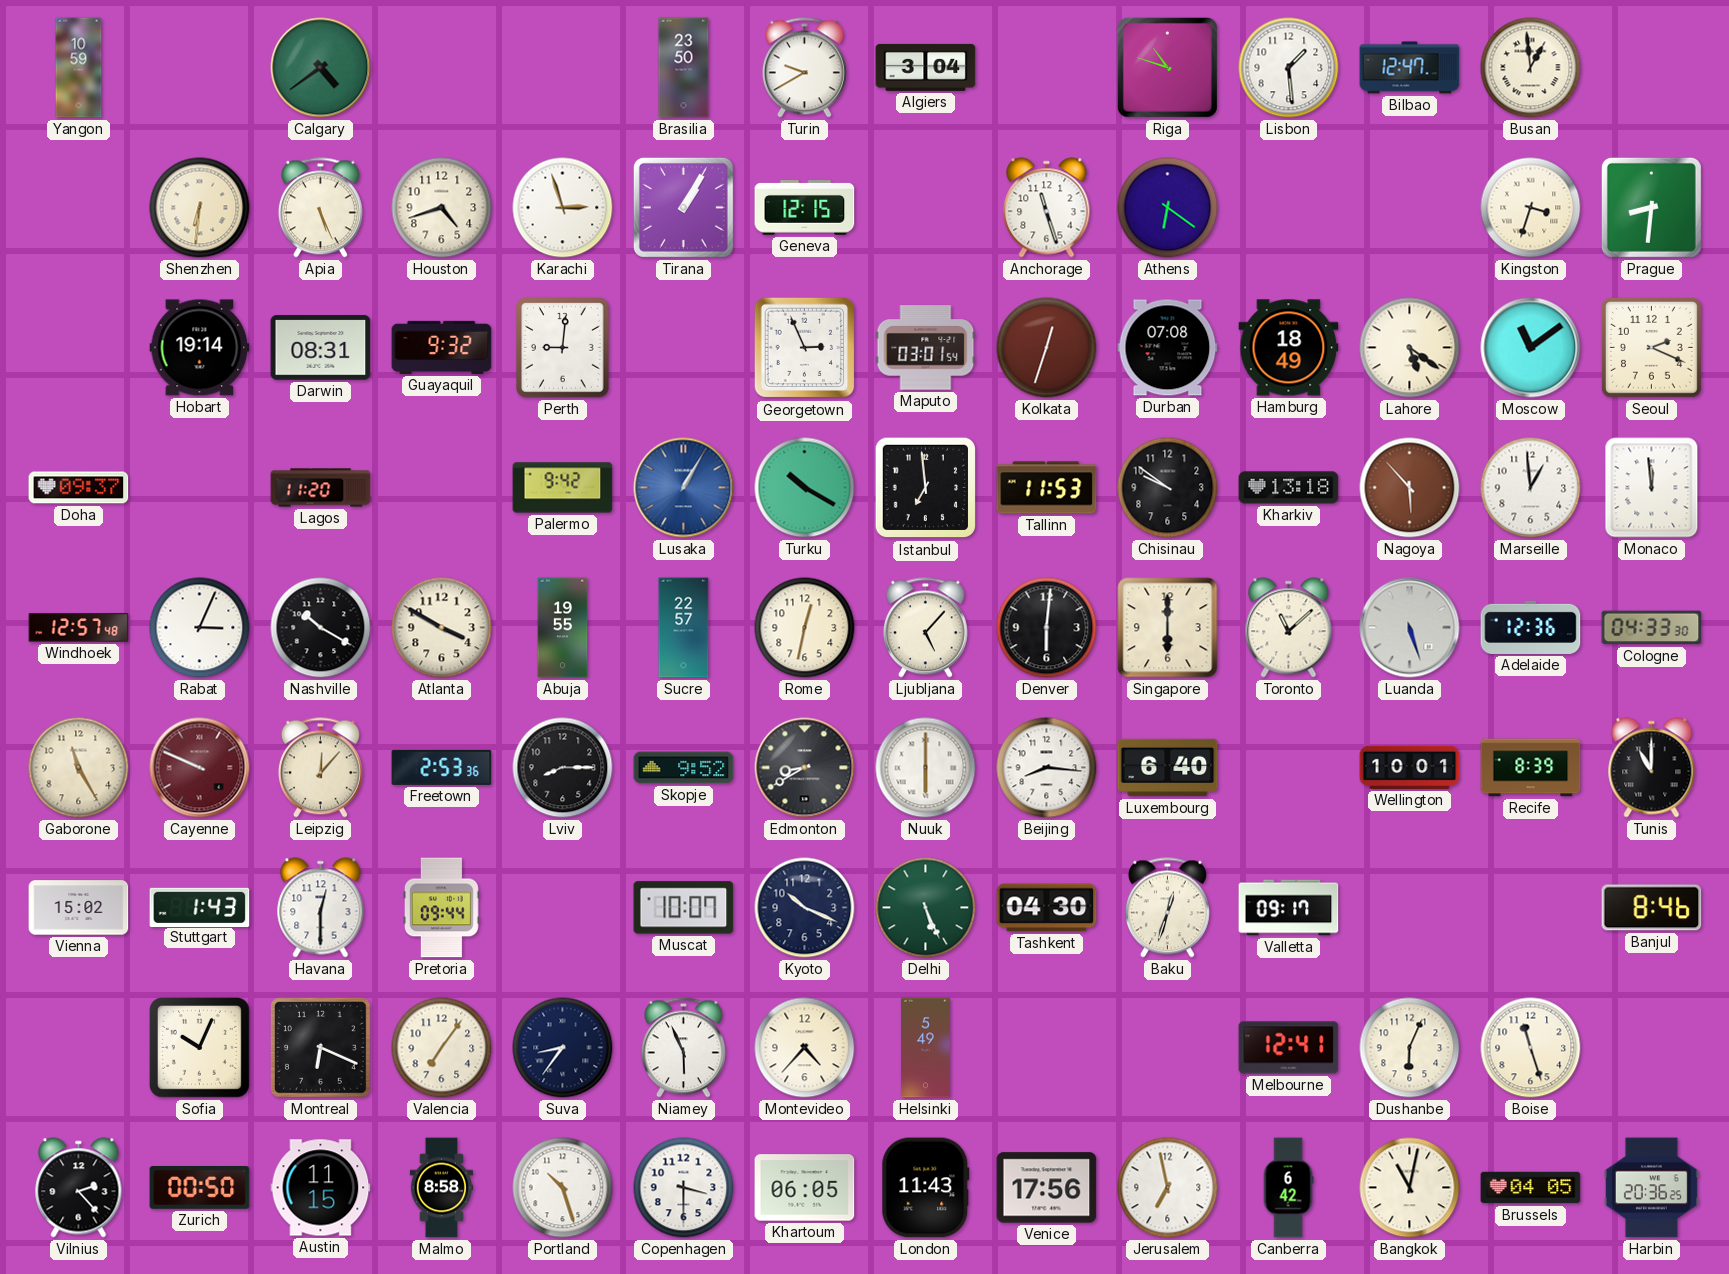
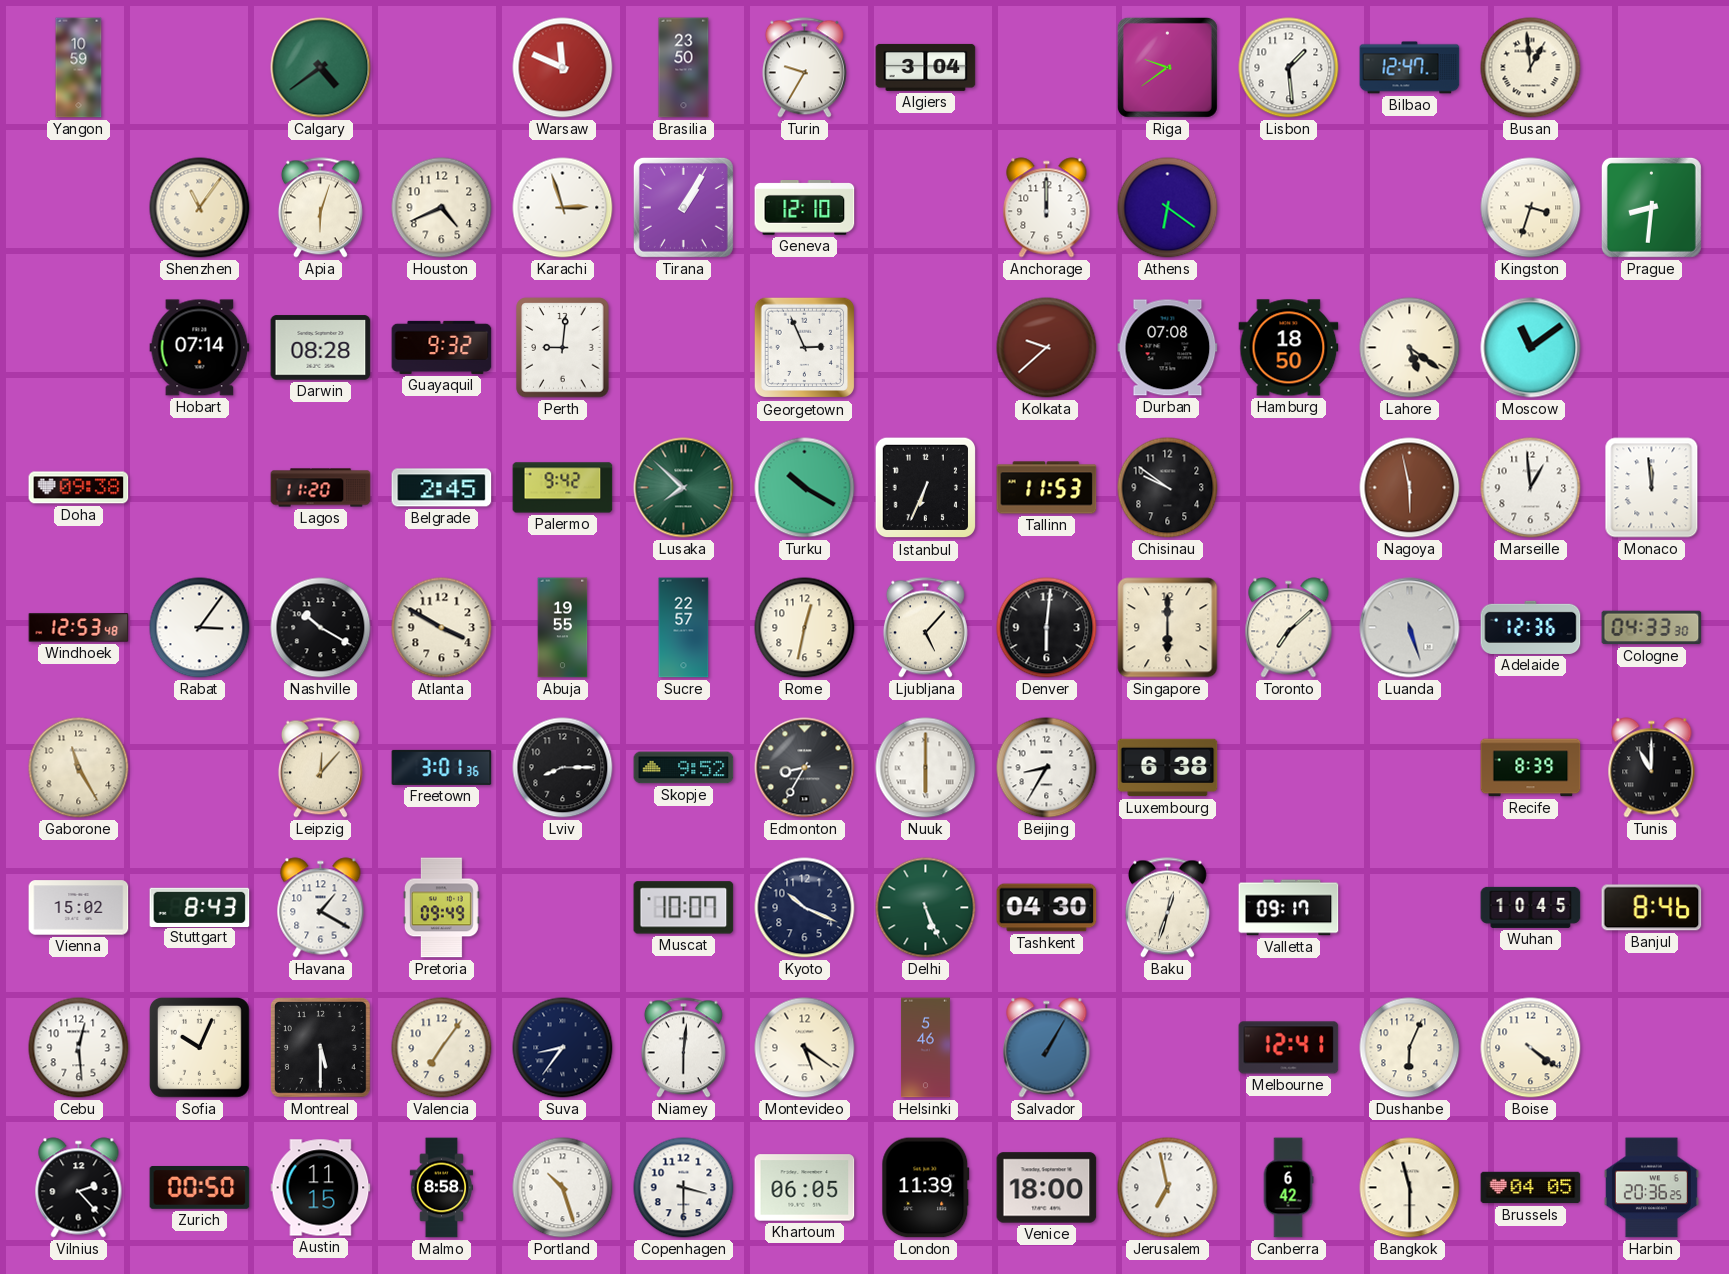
Warsaw: none -> 11:49
Turin: 9:40 -> 9:35
Riga: 10:48 -> 9:39
Shenzhen: 6:31 -> 11:06
Apia: 5:26 -> 6:03
Houston: 4:42 -> 4:41
Geneva: 12:15 -> 12:10
Anchorage: 11:27 -> 12:00
Hobart: 19:14 -> 07:14
Darwin: 08:31 -> 08:28
Maputo: 03:01 -> none
Kolkata: 12:33 -> 9:38
Hamburg: 18:49 -> 18:50
Seoul: 2:19 -> none
Doha: 09:37 -> 09:38
Belgrade: none -> 2:45
Lusaka: 1:05 -> 7:52
Lusaka dial: blue -> green
Istanbul: 6:59 -> 6:34
Kharkiv: 13:18 -> none
Nagoya: 5:53 -> 5:58
Windhoek: 12:57 -> 12:53
Rabat: 3:04 -> 3:06
Toronto: 11:08 -> 7:08
Cayenne: 9:49 -> none
Freetown: 2:53 -> 3:01
Edmonton: 8:40 -> 8:35
Beijing: 8:16 -> 8:35
Luxembourg: 6:40 -> 6:38
Wellington: 10:01 -> none
Stuttgart: 1:43 -> 8:43
Havana: 12:30 -> 1:20
Pretoria: 09:44 -> 09:49
Wuhan: none -> 10:45
Cebu: none -> 12:29
Montreal: 6:19 -> 5:30
Niamey: 5:56 -> 6:01
Montevideo: 4:37 -> 5:21
Helsinki: 5:49 -> 5:46
Salvador: none -> 1:05
Boise: 11:27 -> 4:21
London: 11:43 -> 11:39
Venice: 17:56 -> 18:00
Bangkok: 11:02 -> 11:30
